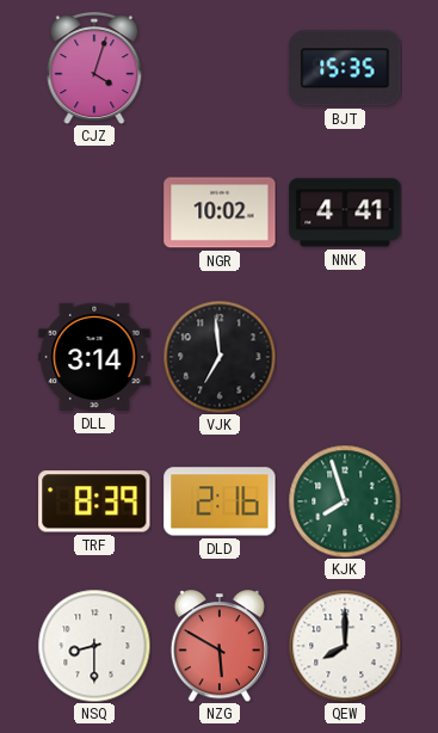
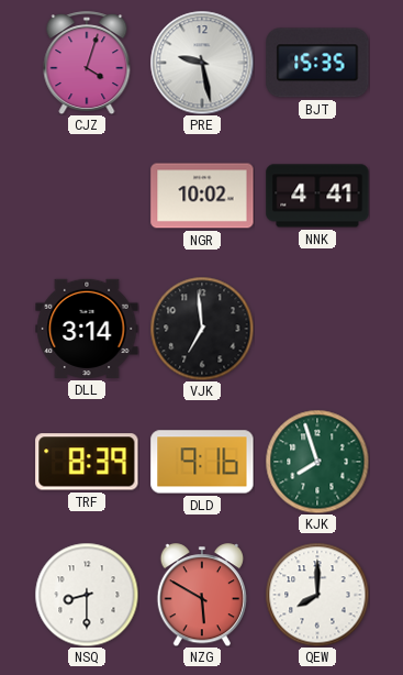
PRE: none -> 9:28
DLD: 2:16 -> 9:16
